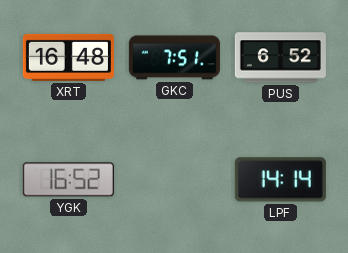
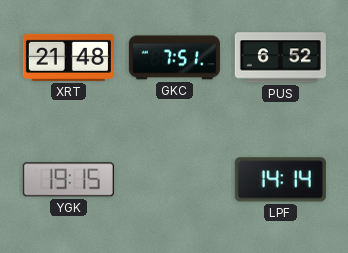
XRT: 16:48 -> 21:48
YGK: 16:52 -> 19:15
